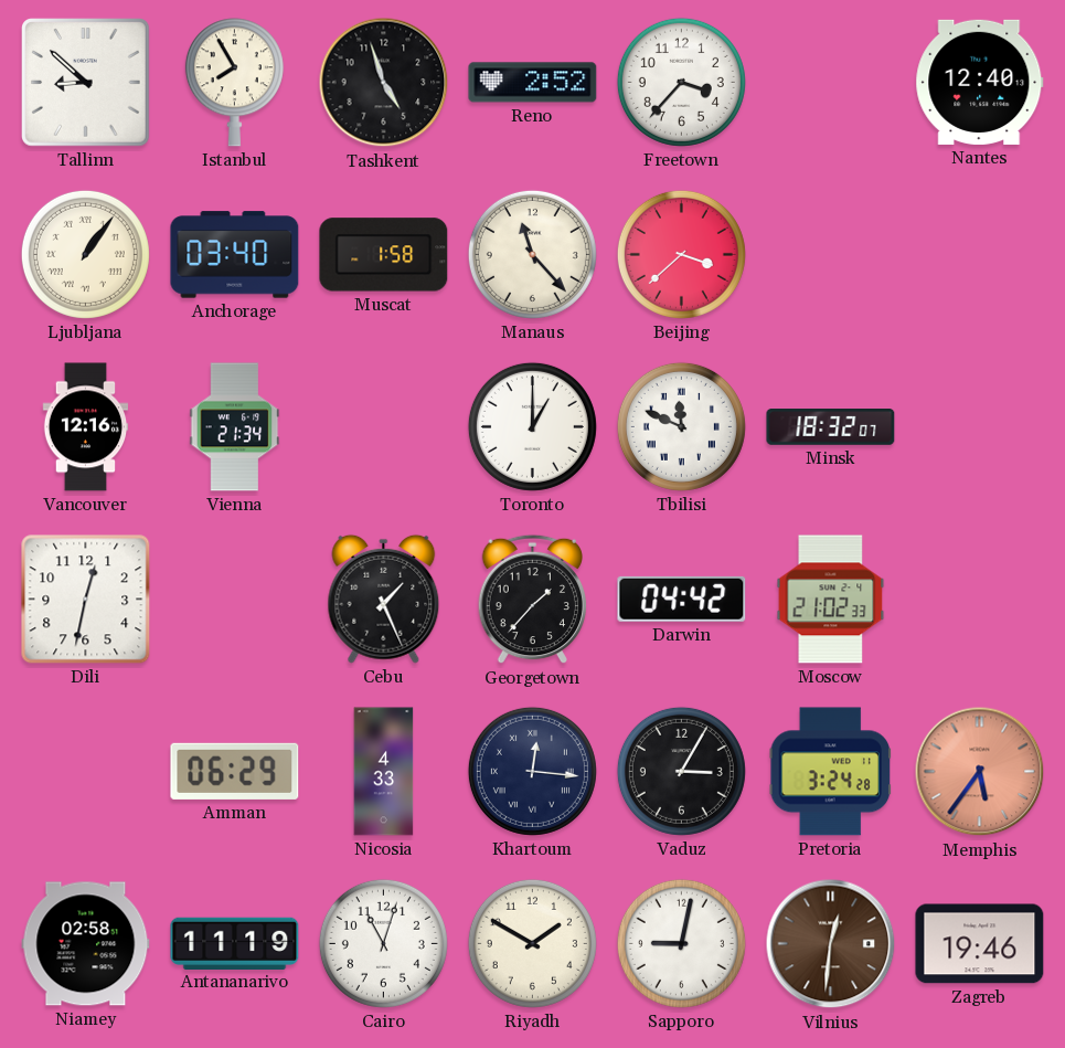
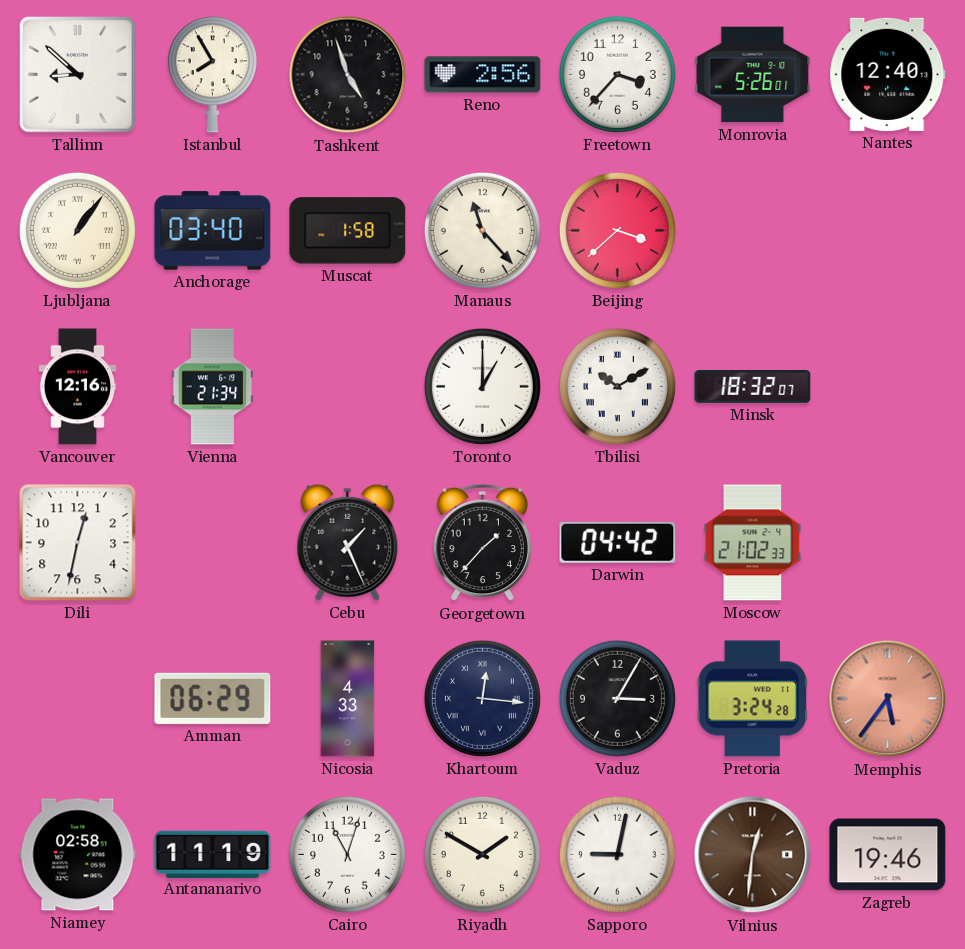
Reno: 2:52 -> 2:56
Monrovia: none -> 5:26
Tbilisi: 11:49 -> 10:10
